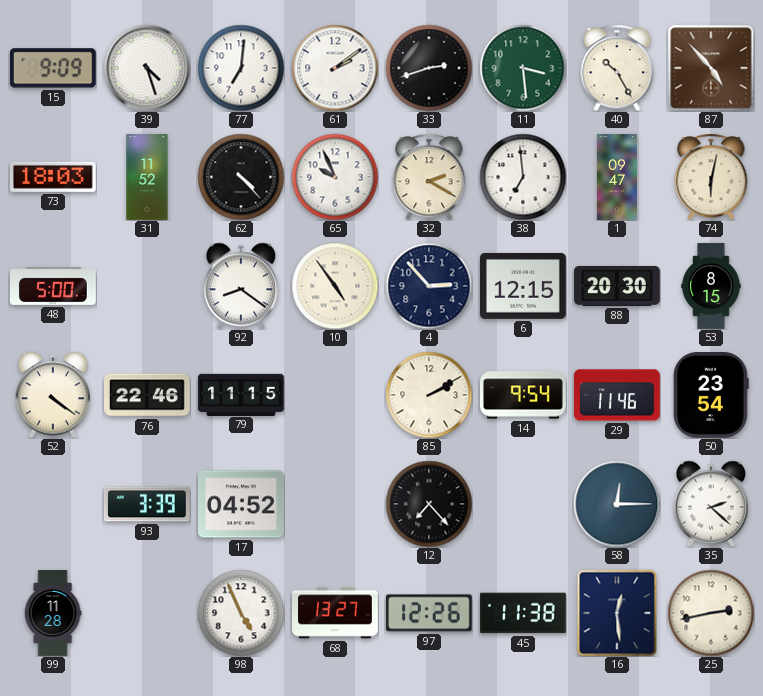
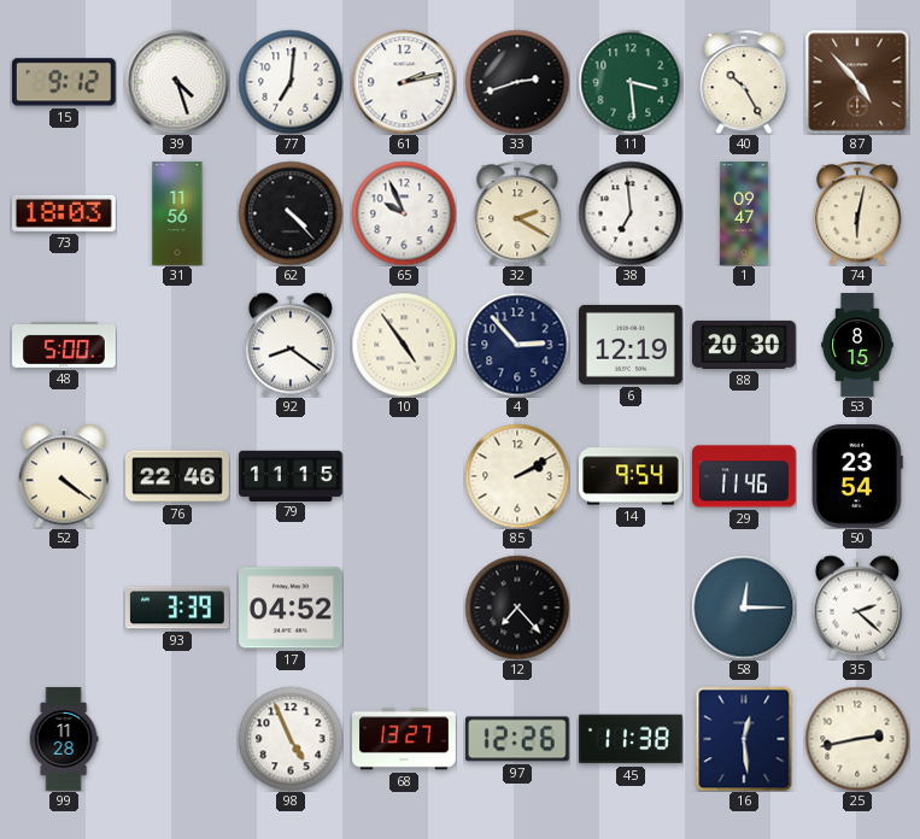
15: 9:09 -> 9:12
61: 2:09 -> 2:13
31: 11:52 -> 11:56
6: 12:15 -> 12:19
